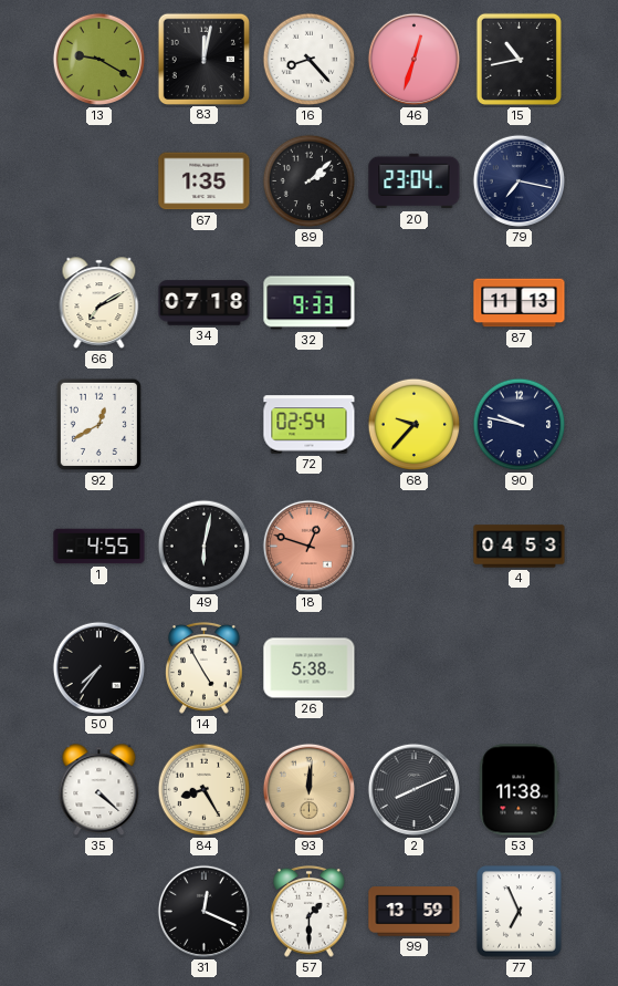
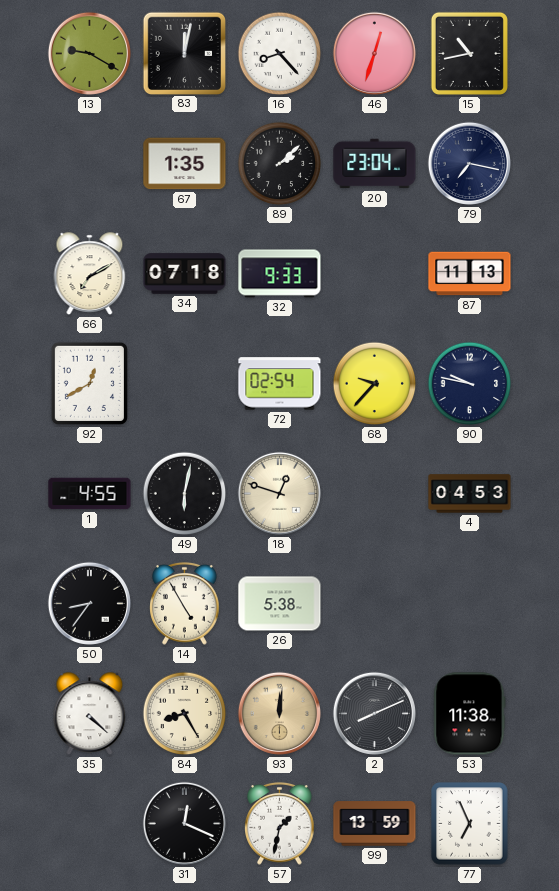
18 dial: salmon -> cream
50: 7:36 -> 8:36
57: 1:30 -> 1:32
